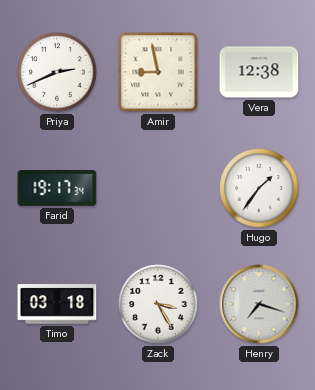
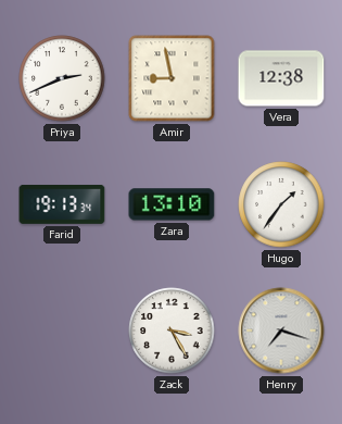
Farid: 19:17 -> 19:13
Zara: none -> 13:10
Timo: 03:18 -> none
